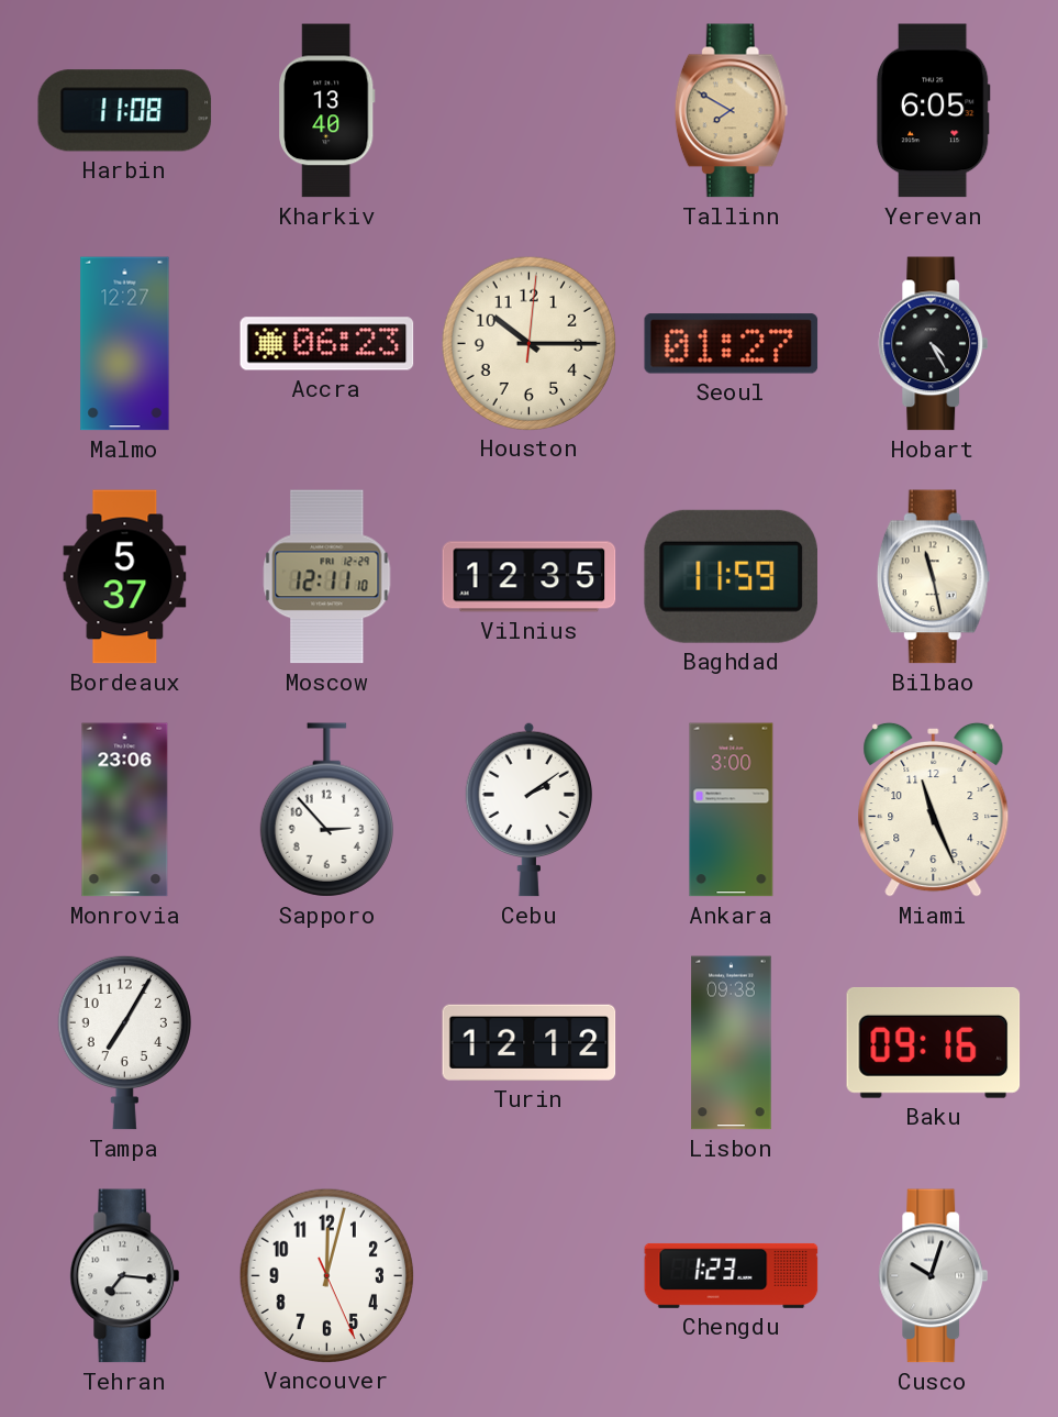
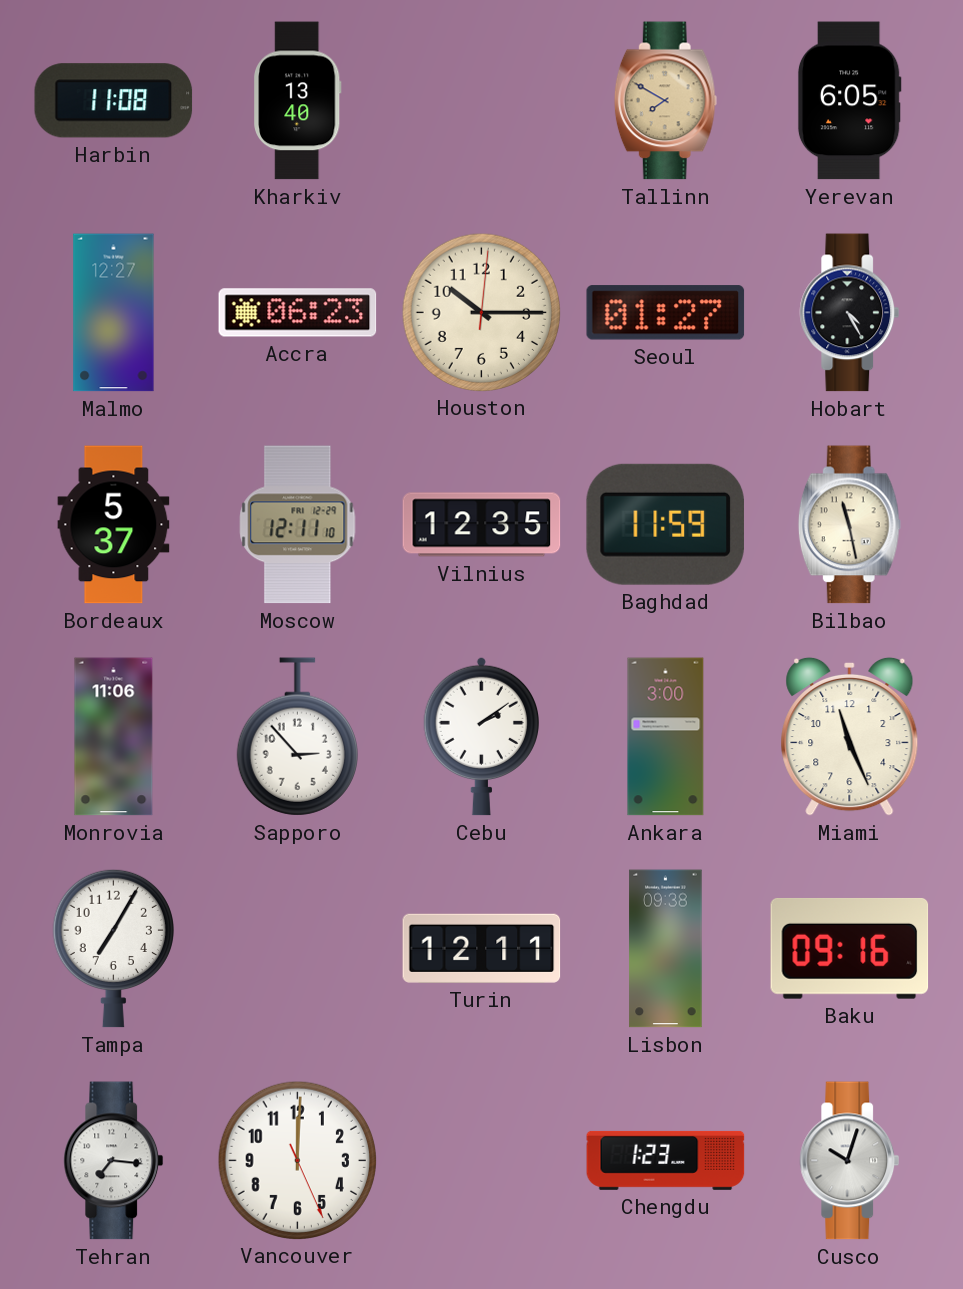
Monrovia: 23:06 -> 11:06
Turin: 12:12 -> 12:11
Vancouver: 12:02 -> 12:00
